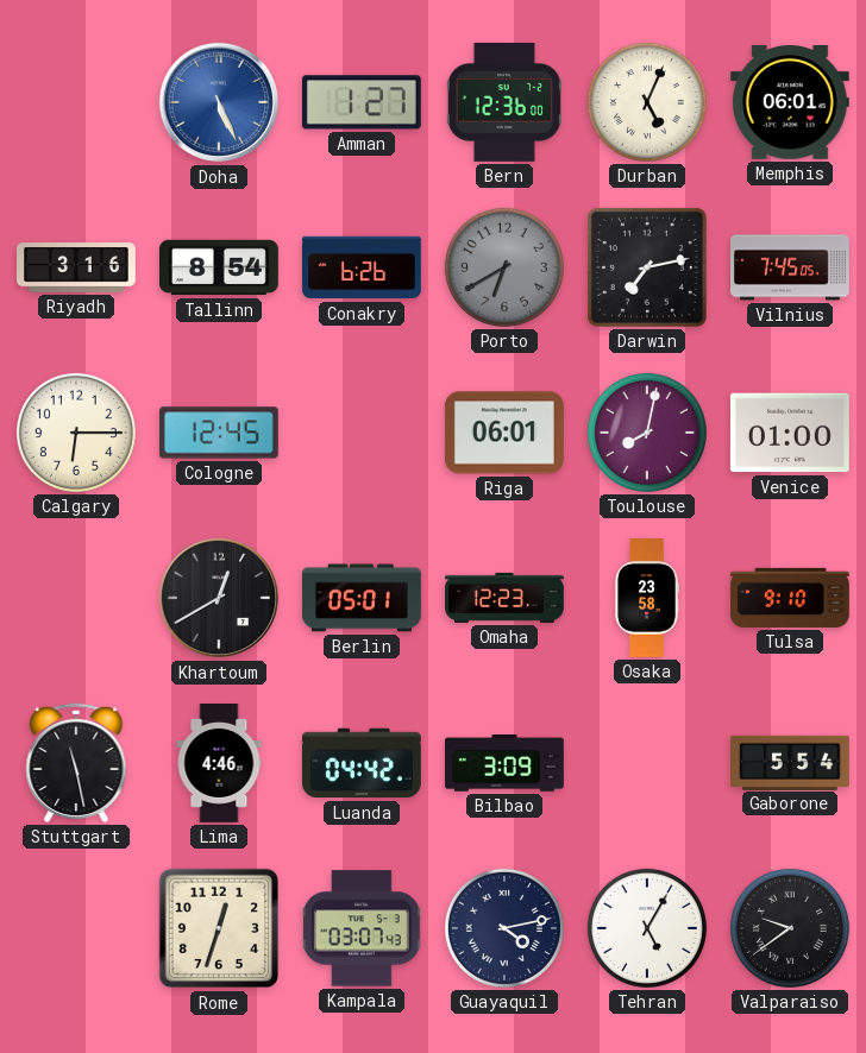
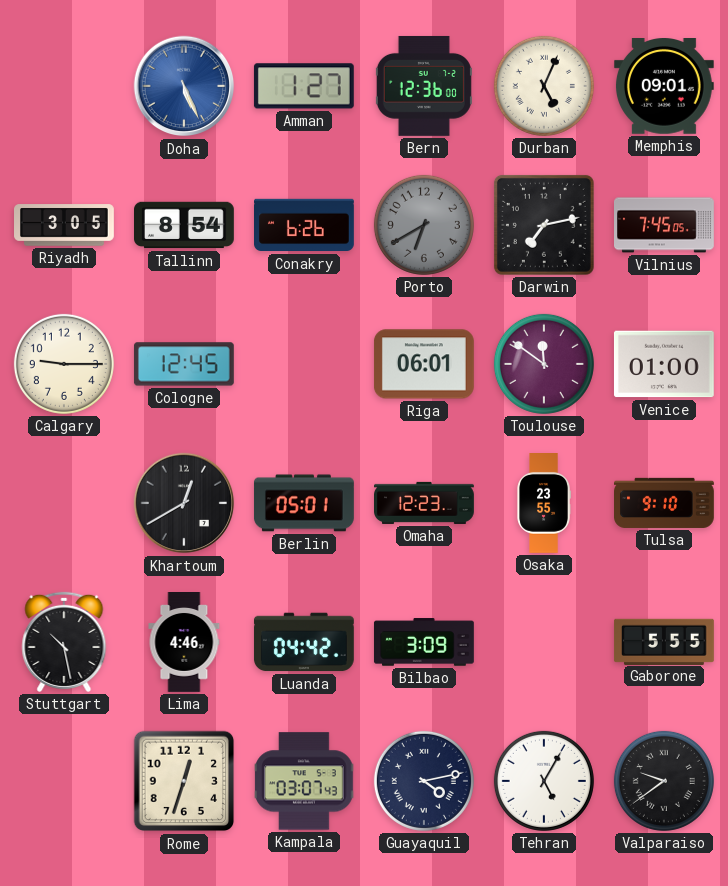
Memphis: 06:01 -> 09:01
Riyadh: 3:16 -> 3:05
Calgary: 6:15 -> 9:15
Toulouse: 8:02 -> 11:51
Osaka: 23:58 -> 23:55
Stuttgart: 11:28 -> 10:28
Gaborone: 5:54 -> 5:55
